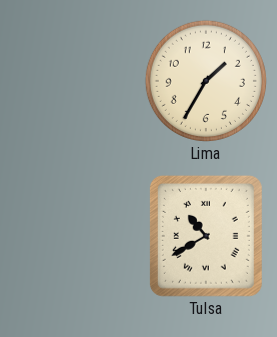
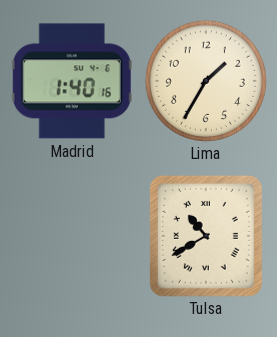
Madrid: none -> 1:40
